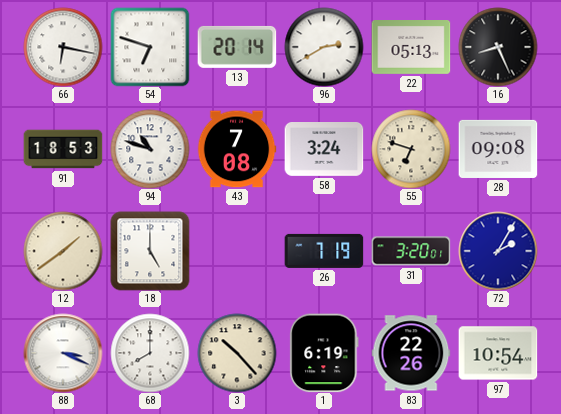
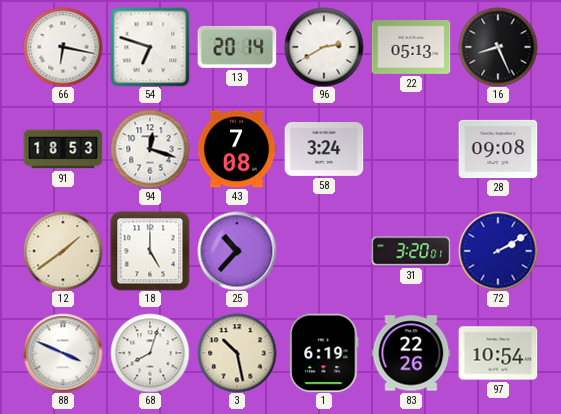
94: 10:48 -> 12:18
55: 6:48 -> none
25: none -> 10:37
26: 7:19 -> none
72: 2:05 -> 2:10
88: 3:19 -> 3:49
68: 8:00 -> 8:03
3: 10:23 -> 10:28
